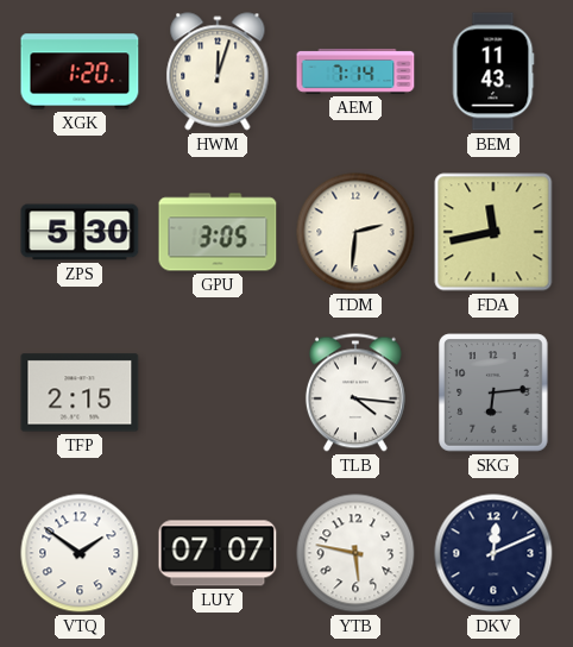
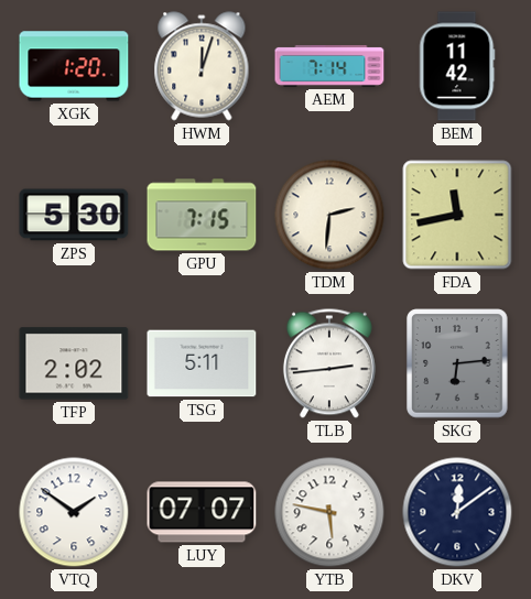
BEM: 11:43 -> 11:42
GPU: 3:05 -> 7:15
TFP: 2:15 -> 2:02
TSG: none -> 5:11
TLB: 4:16 -> 2:44
DKV: 12:11 -> 12:09
